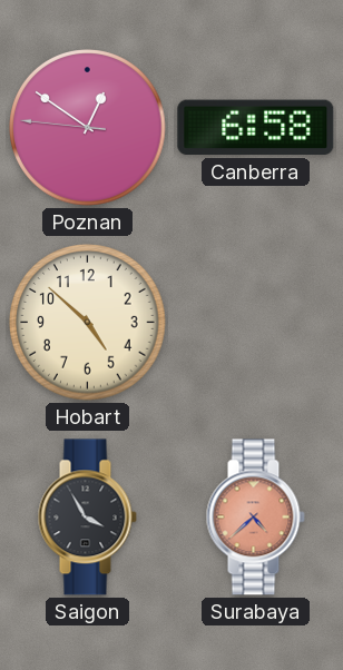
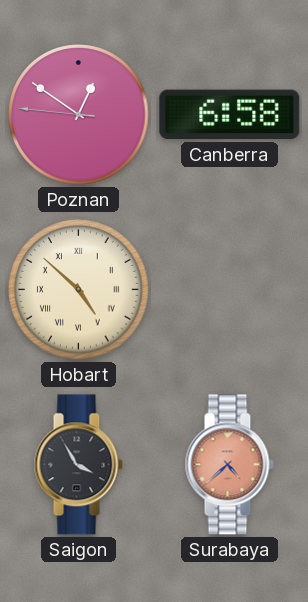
Hobart numerals: Arabic -> Roman
